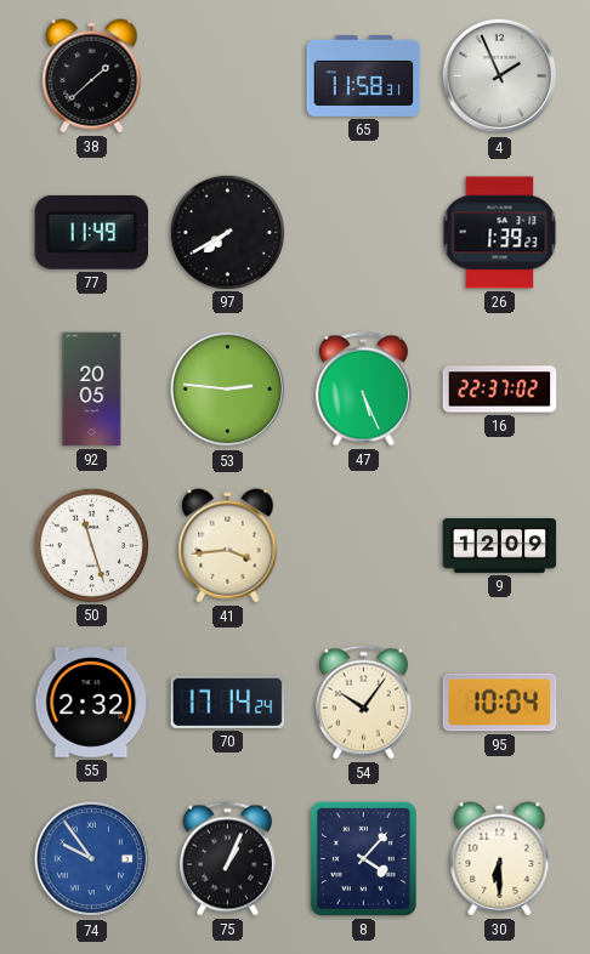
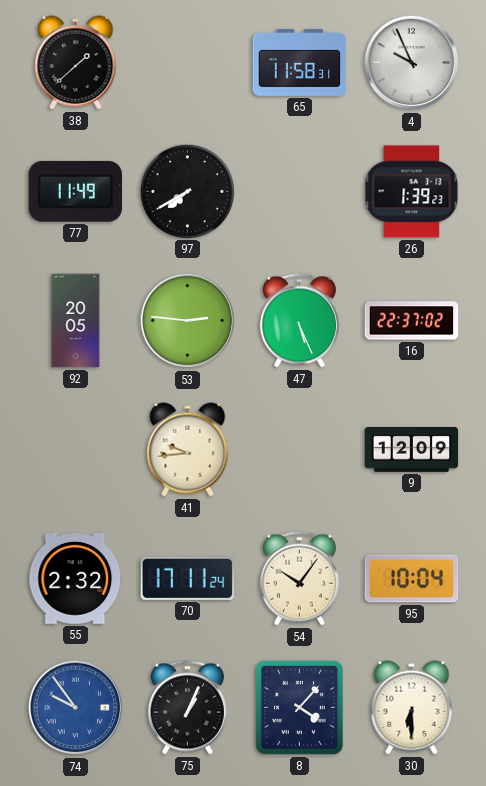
4: 1:56 -> 9:56
50: 11:27 -> none
41: 3:44 -> 9:44
70: 17:14 -> 17:11
